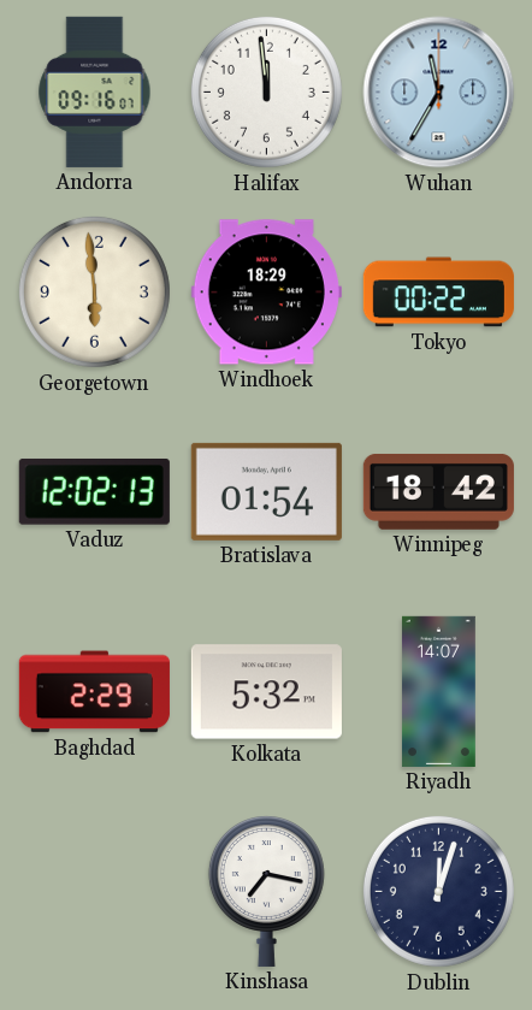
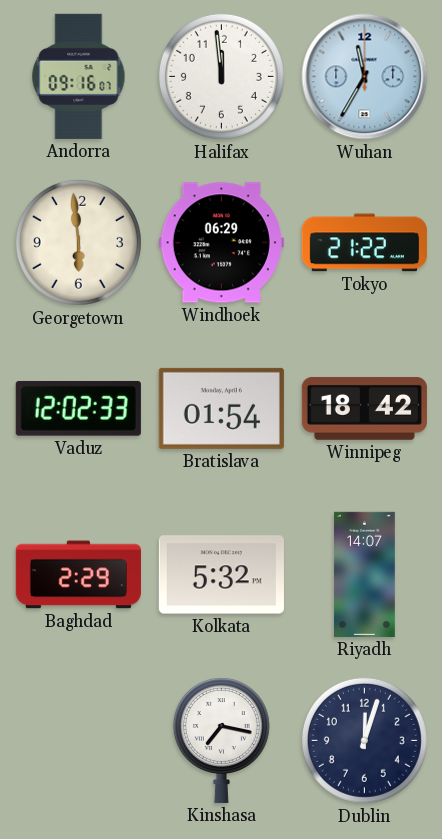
Windhoek: 18:29 -> 06:29
Tokyo: 00:22 -> 21:22
Vaduz: 12:02:13 -> 12:02:33
